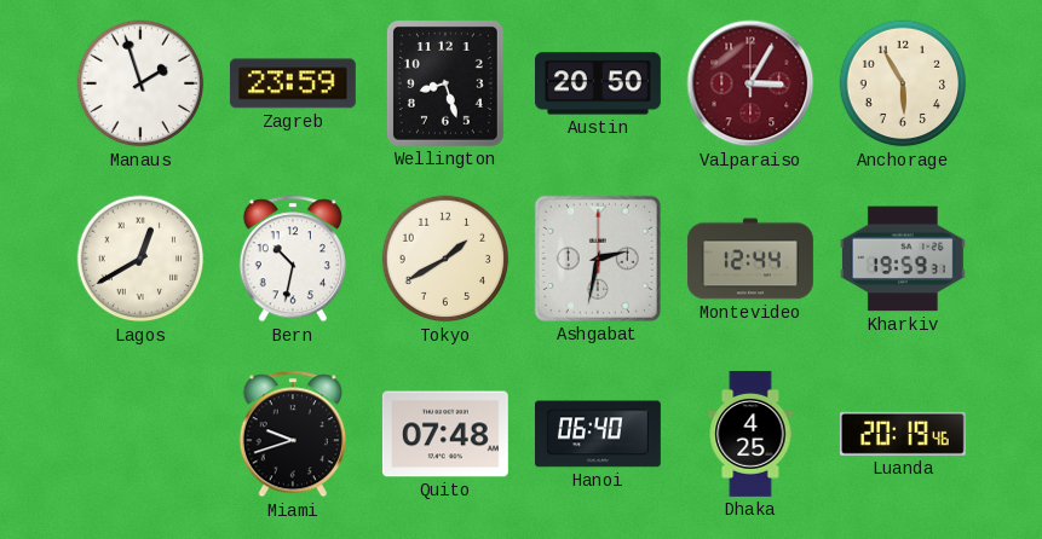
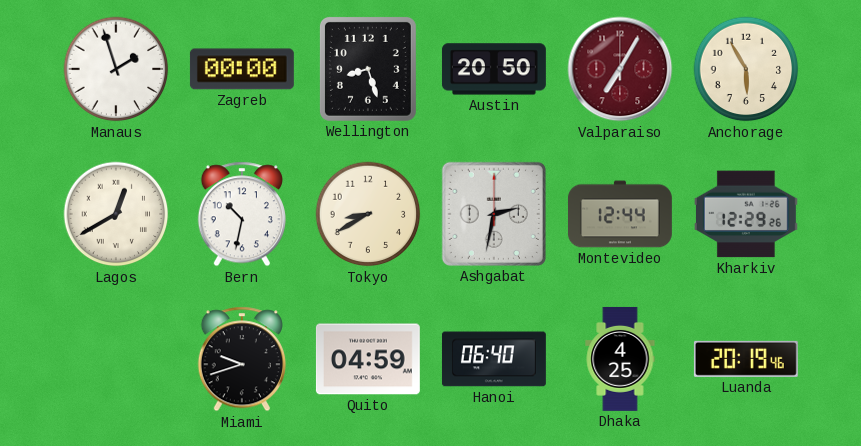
Zagreb: 23:59 -> 00:00
Valparaiso: 3:05 -> 7:05
Tokyo: 1:40 -> 8:40
Kharkiv: 19:59 -> 12:29
Quito: 07:48 -> 04:59
